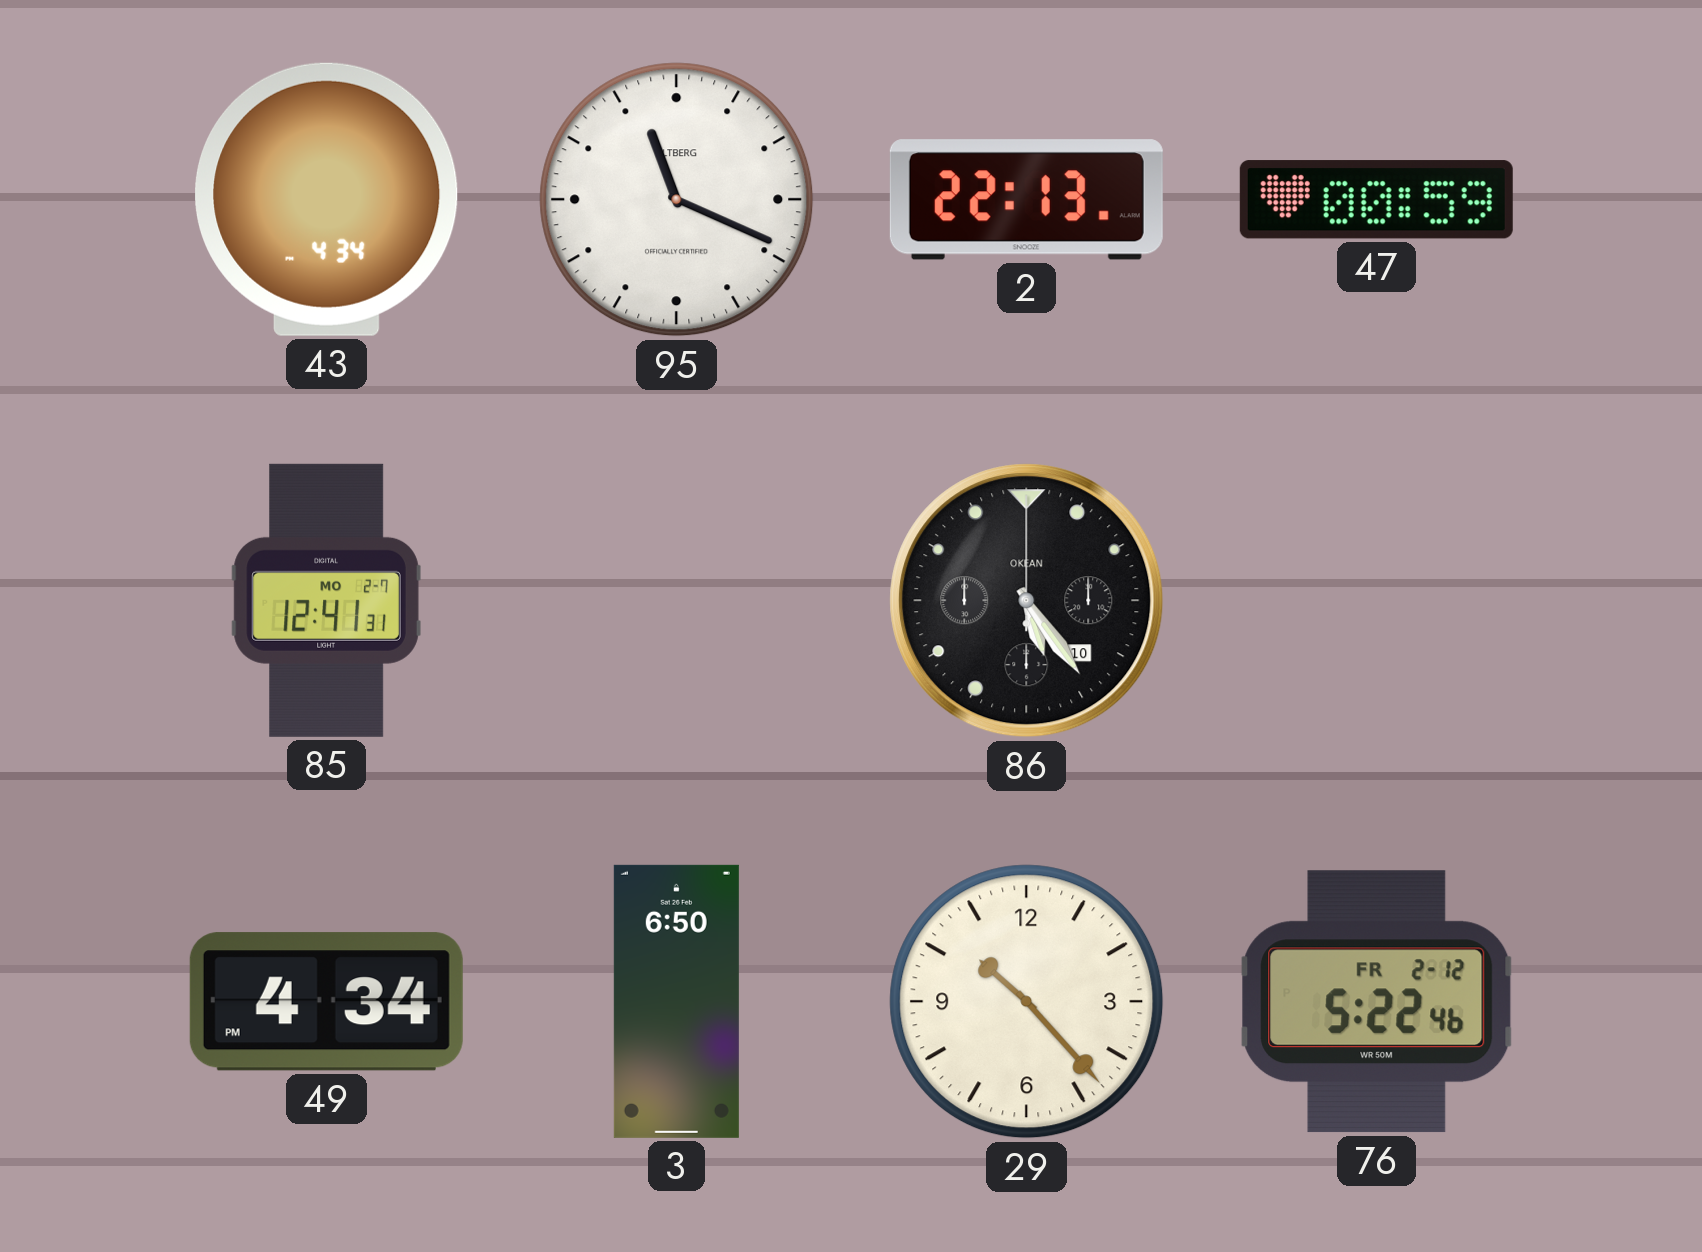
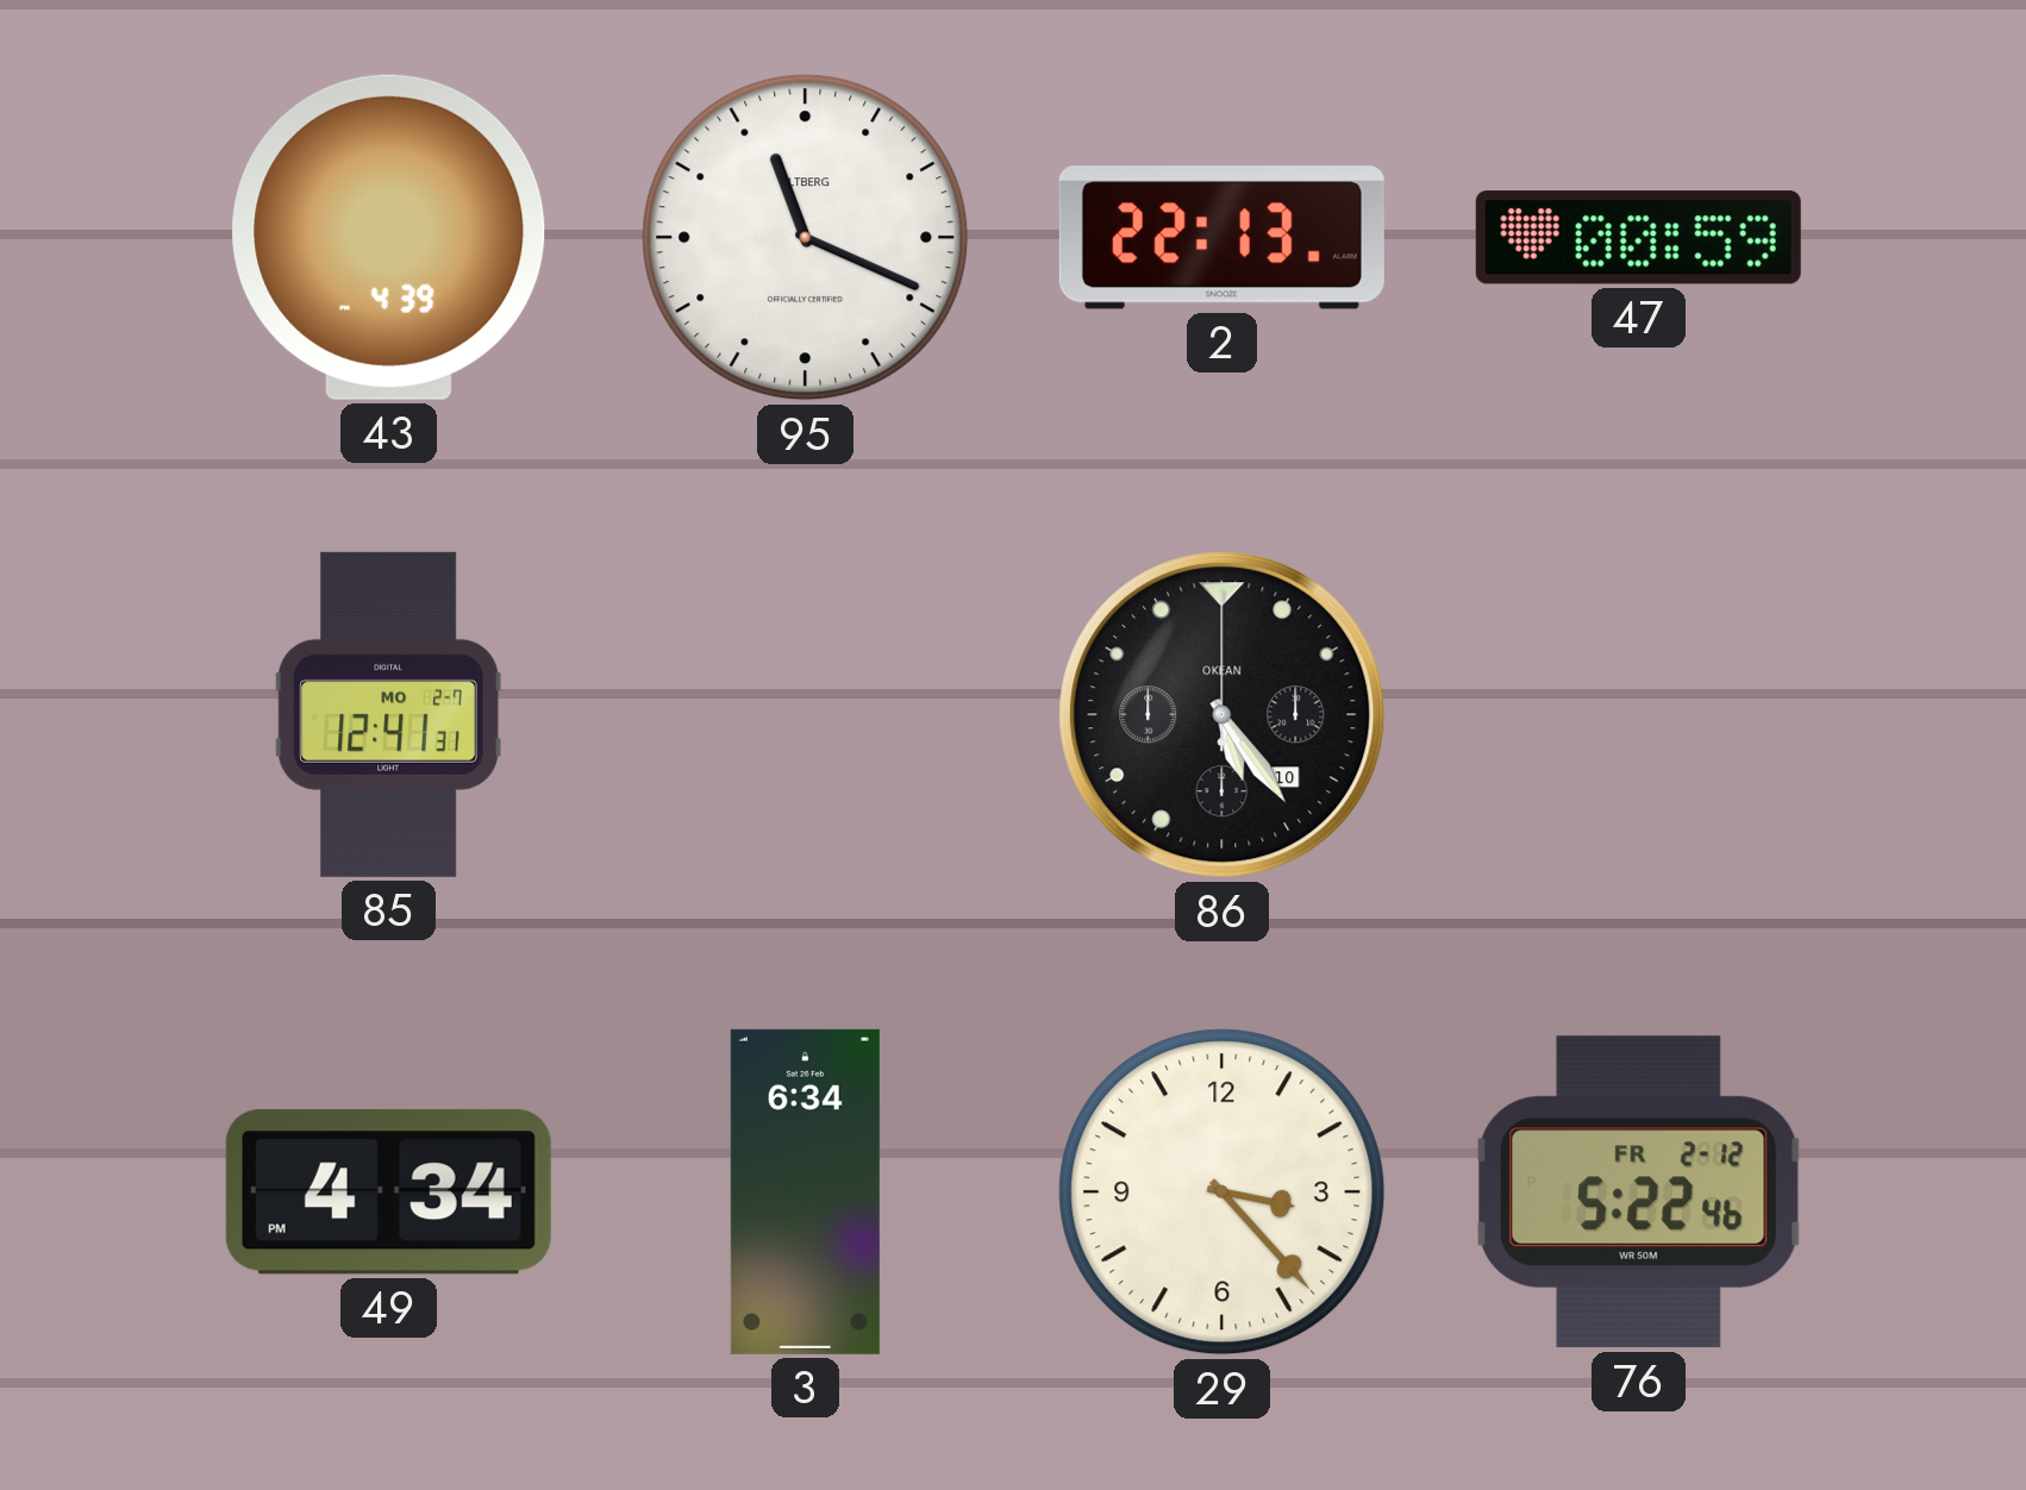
43: 4:34 -> 4:39
3: 6:50 -> 6:34
29: 10:23 -> 3:23
